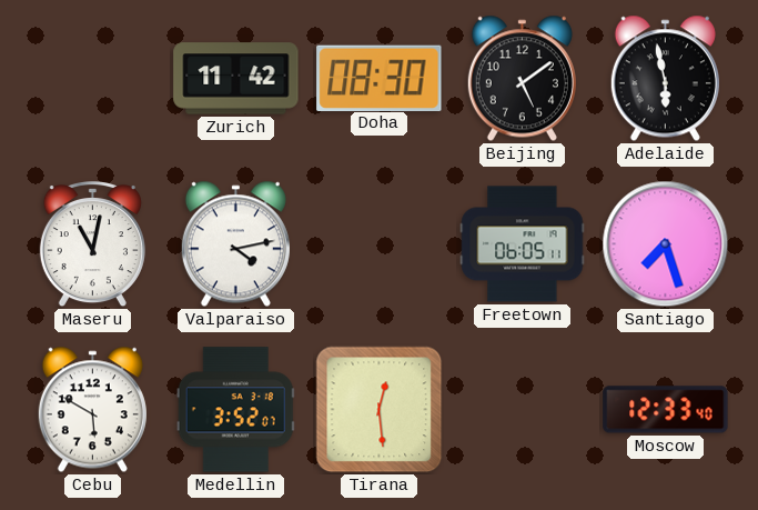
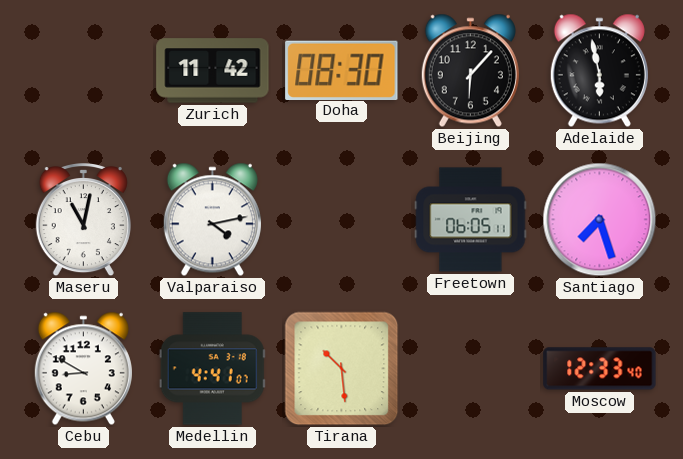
Beijing: 5:09 -> 6:07
Cebu: 5:50 -> 8:50
Medellin: 3:52 -> 4:41
Tirana: 12:29 -> 10:29
